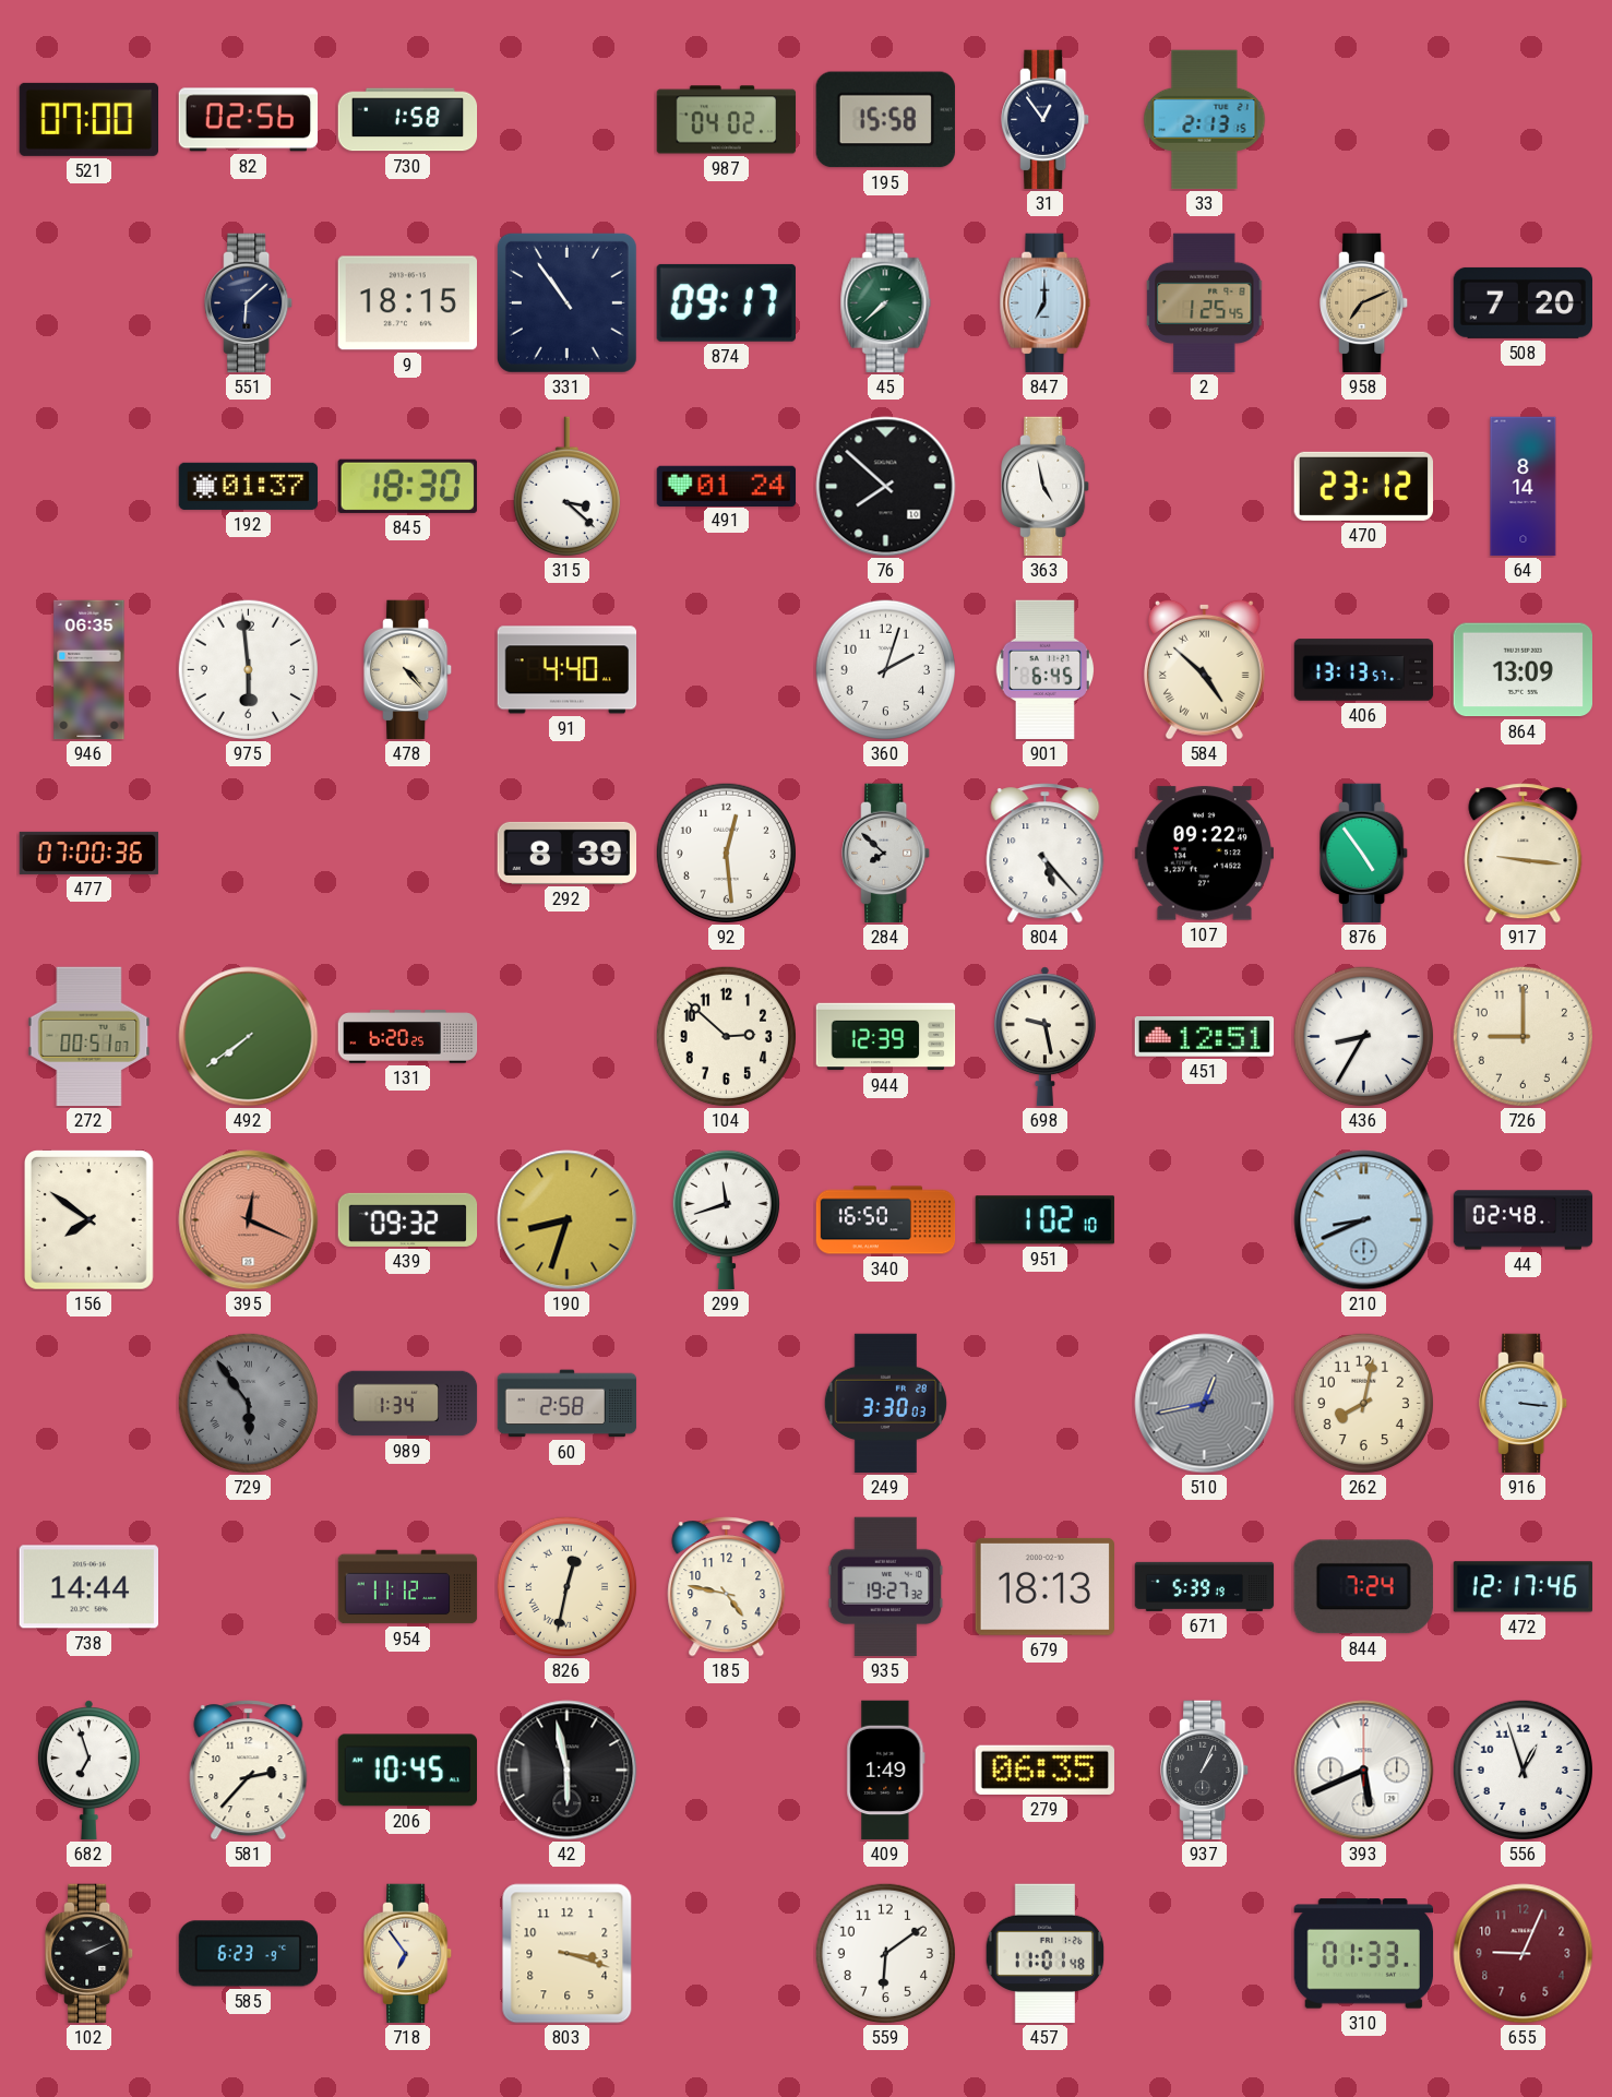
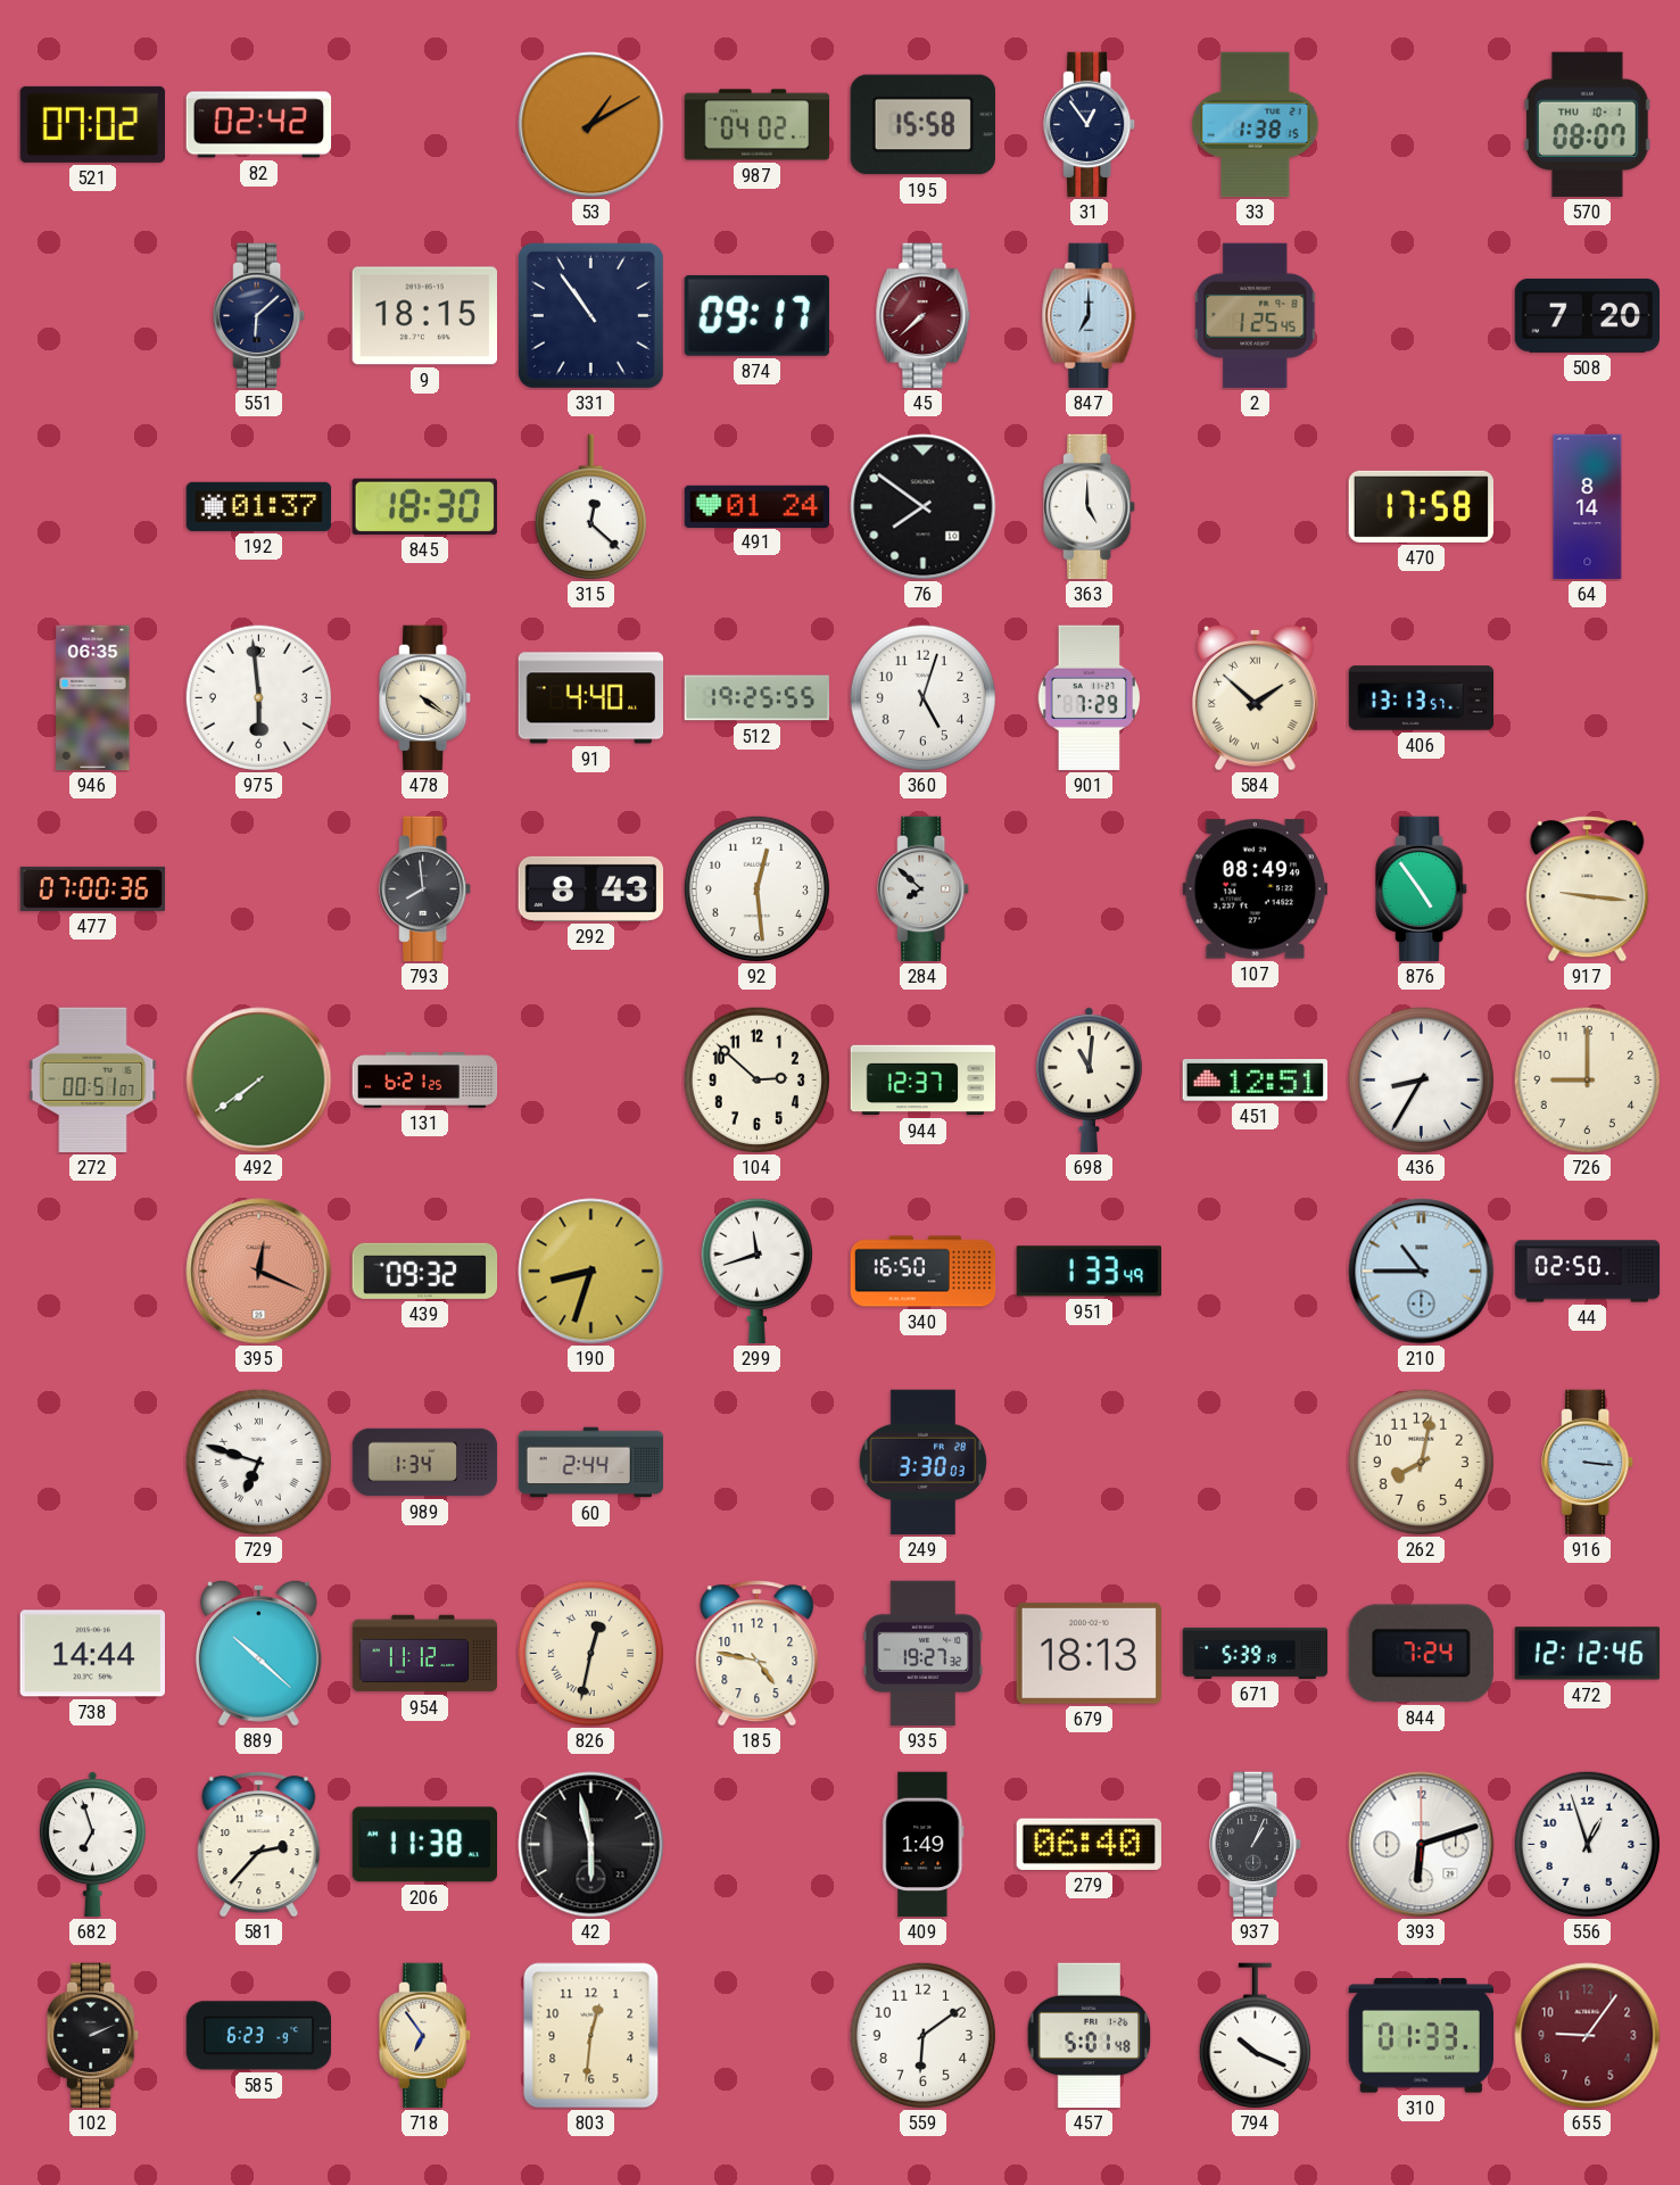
521: 07:00 -> 07:02
82: 02:56 -> 02:42
730: 1:58 -> none
53: none -> 1:10
33: 2:13 -> 1:38
570: none -> 08:07
45 dial: green -> burgundy
958: 7:11 -> none
315: 3:22 -> 12:22
76: 7:52 -> 7:51
363: 4:58 -> 5:00
470: 23:12 -> 17:58
478: 4:23 -> 4:21
512: none -> 19:25
360: 2:03 -> 5:03
901: 6:45 -> 7:29
584: 4:52 -> 1:52
864: 13:09 -> none
793: none -> 7:59
292: 8:39 -> 8:43
804: 5:23 -> none
107: 09:22 -> 08:49
131: 6:20 -> 6:21
944: 12:39 -> 12:37
698: 9:28 -> 11:01
156: 7:51 -> none
951: 1:02 -> 1:33
210: 8:41 -> 10:45
44: 02:48 -> 02:50
729: 5:54 -> 6:48
729 dial: grey -> white
60: 2:58 -> 2:44
510: 12:43 -> none
889: none -> 10:22
472: 12:17 -> 12:12
206: 10:45 -> 11:38
279: 06:35 -> 06:40
393: 5:41 -> 6:12
803: 3:18 -> 12:31
457: 11:01 -> 5:01
794: none -> 10:19
655: 9:04 -> 9:06
